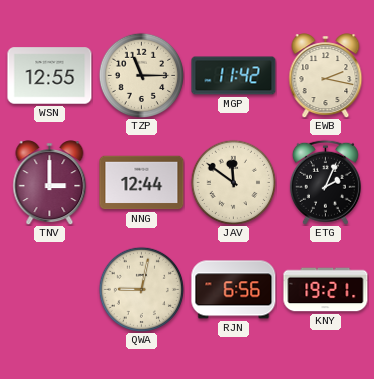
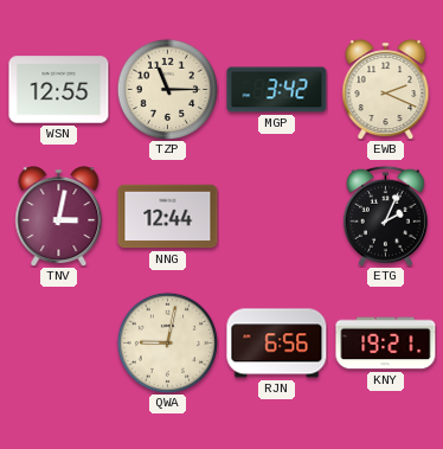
MGP: 11:42 -> 3:42
EWB: 2:17 -> 2:19
TNV: 3:00 -> 3:02
JAV: 11:51 -> none
